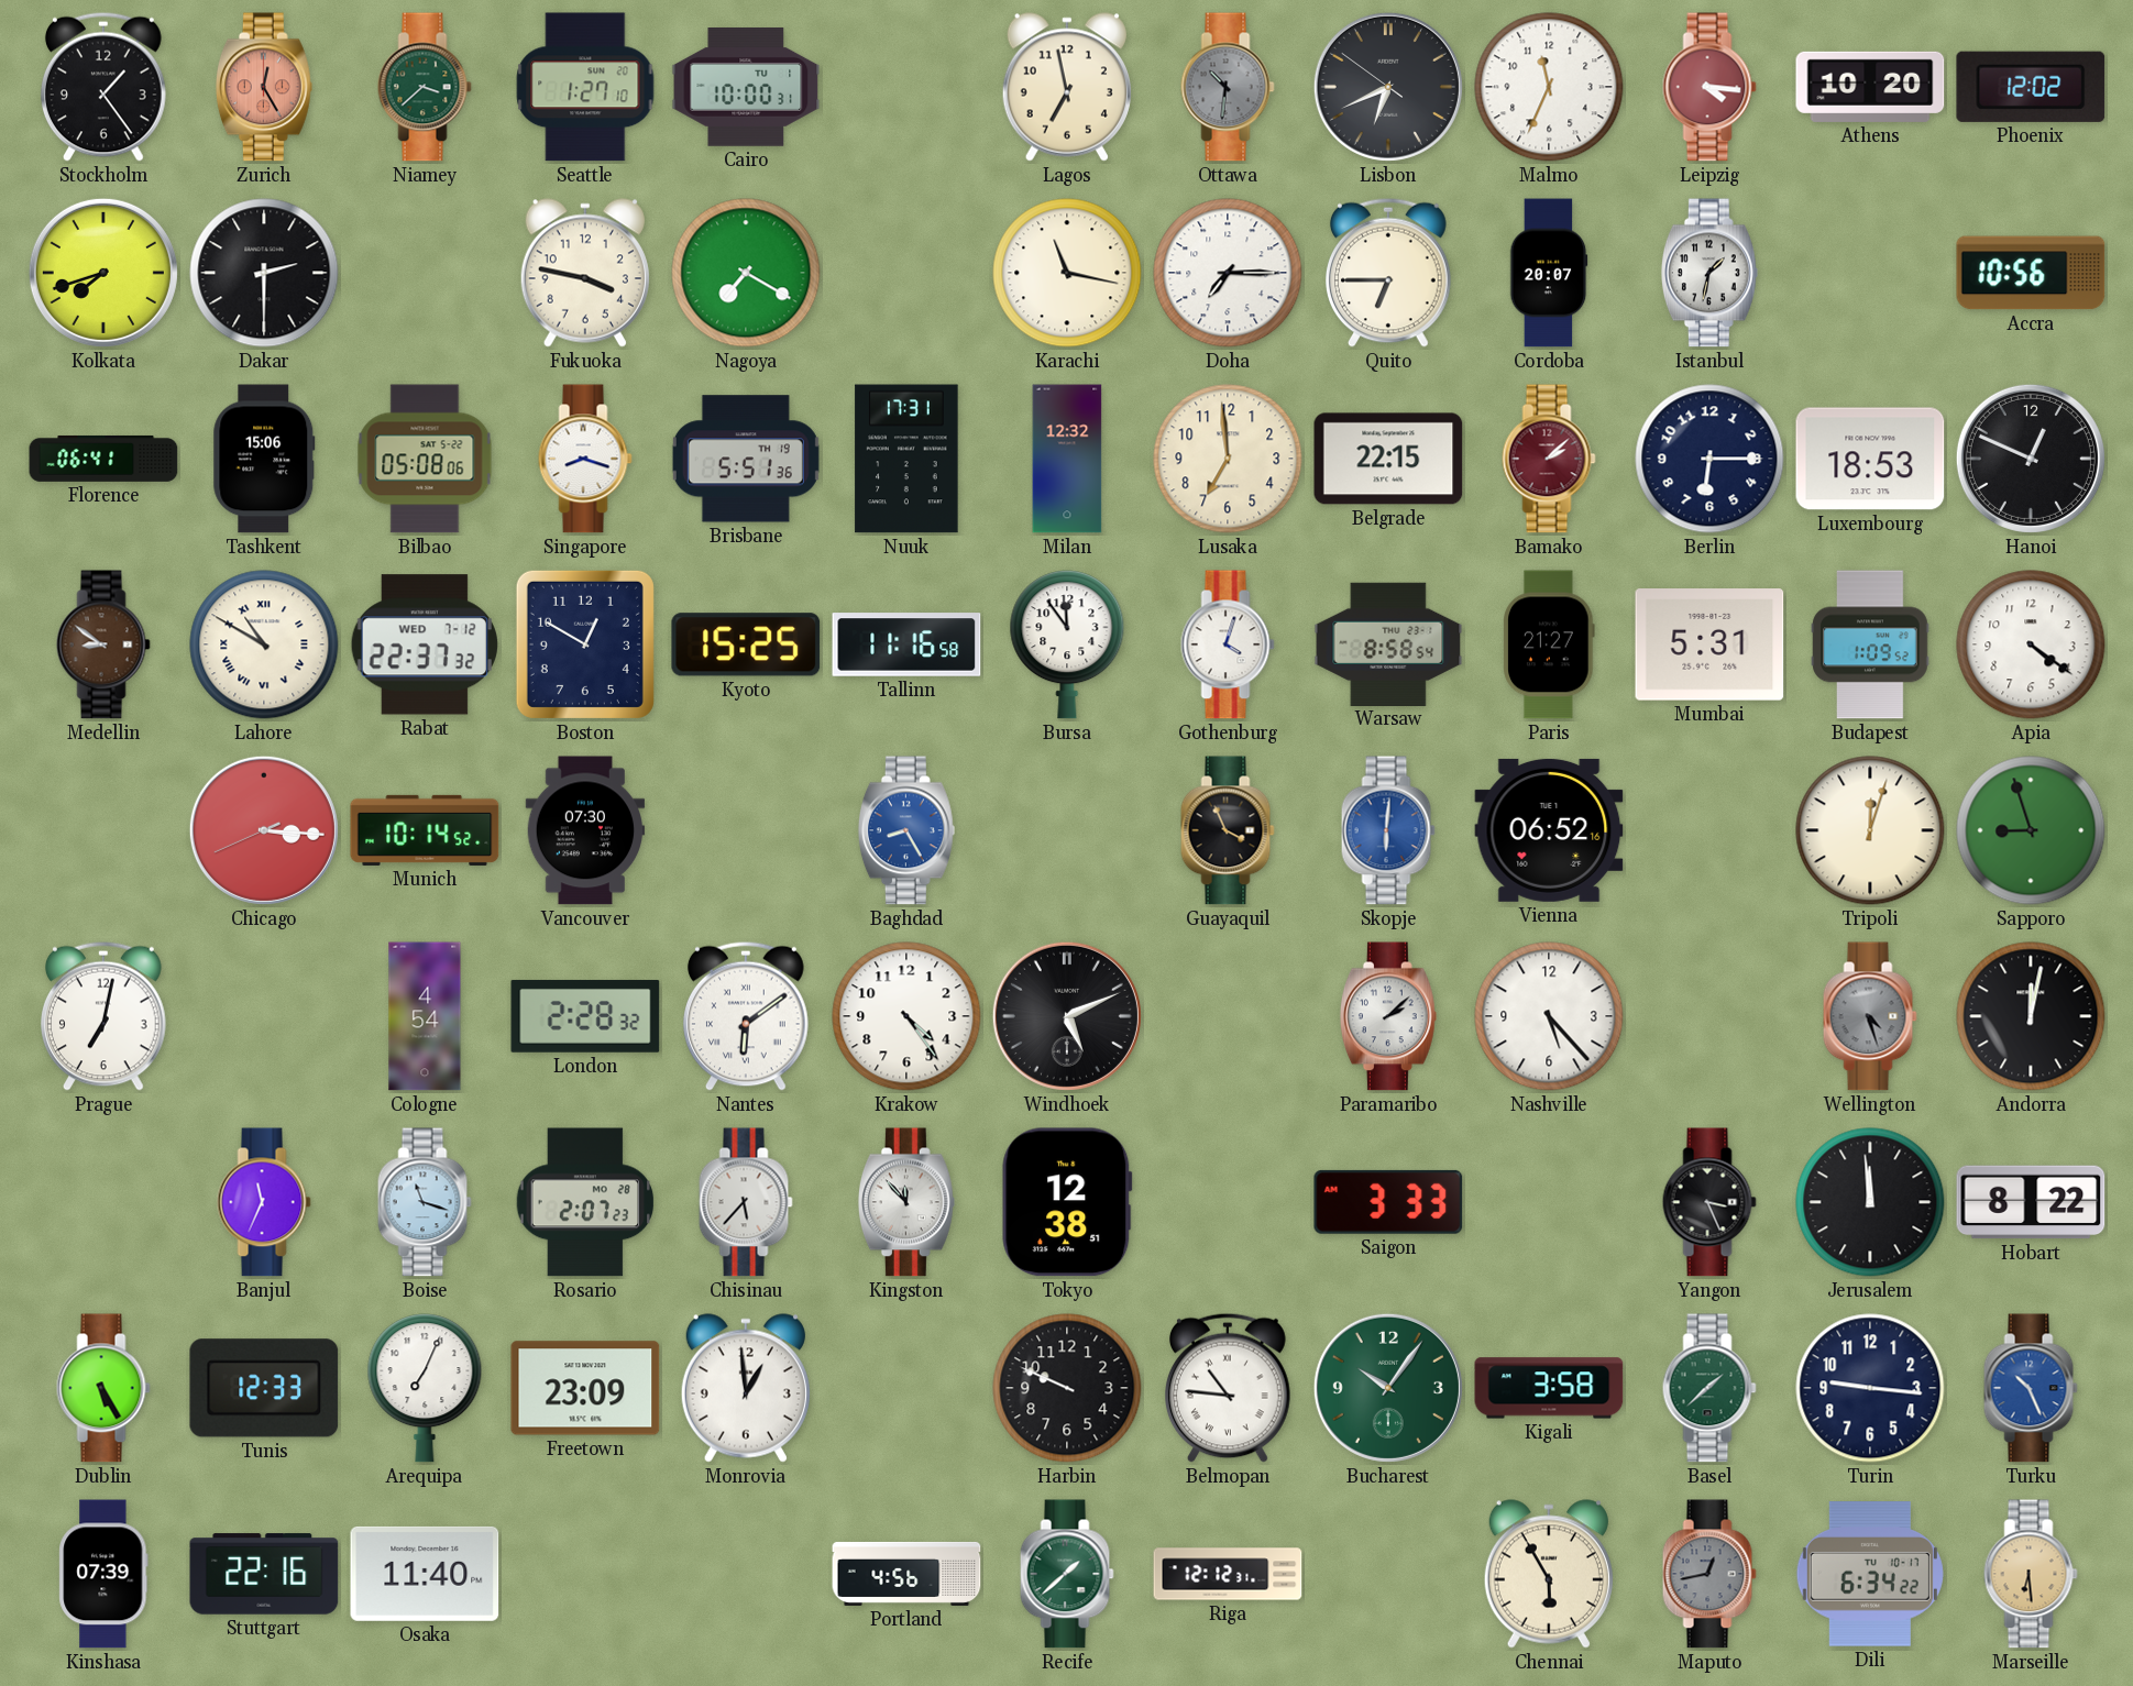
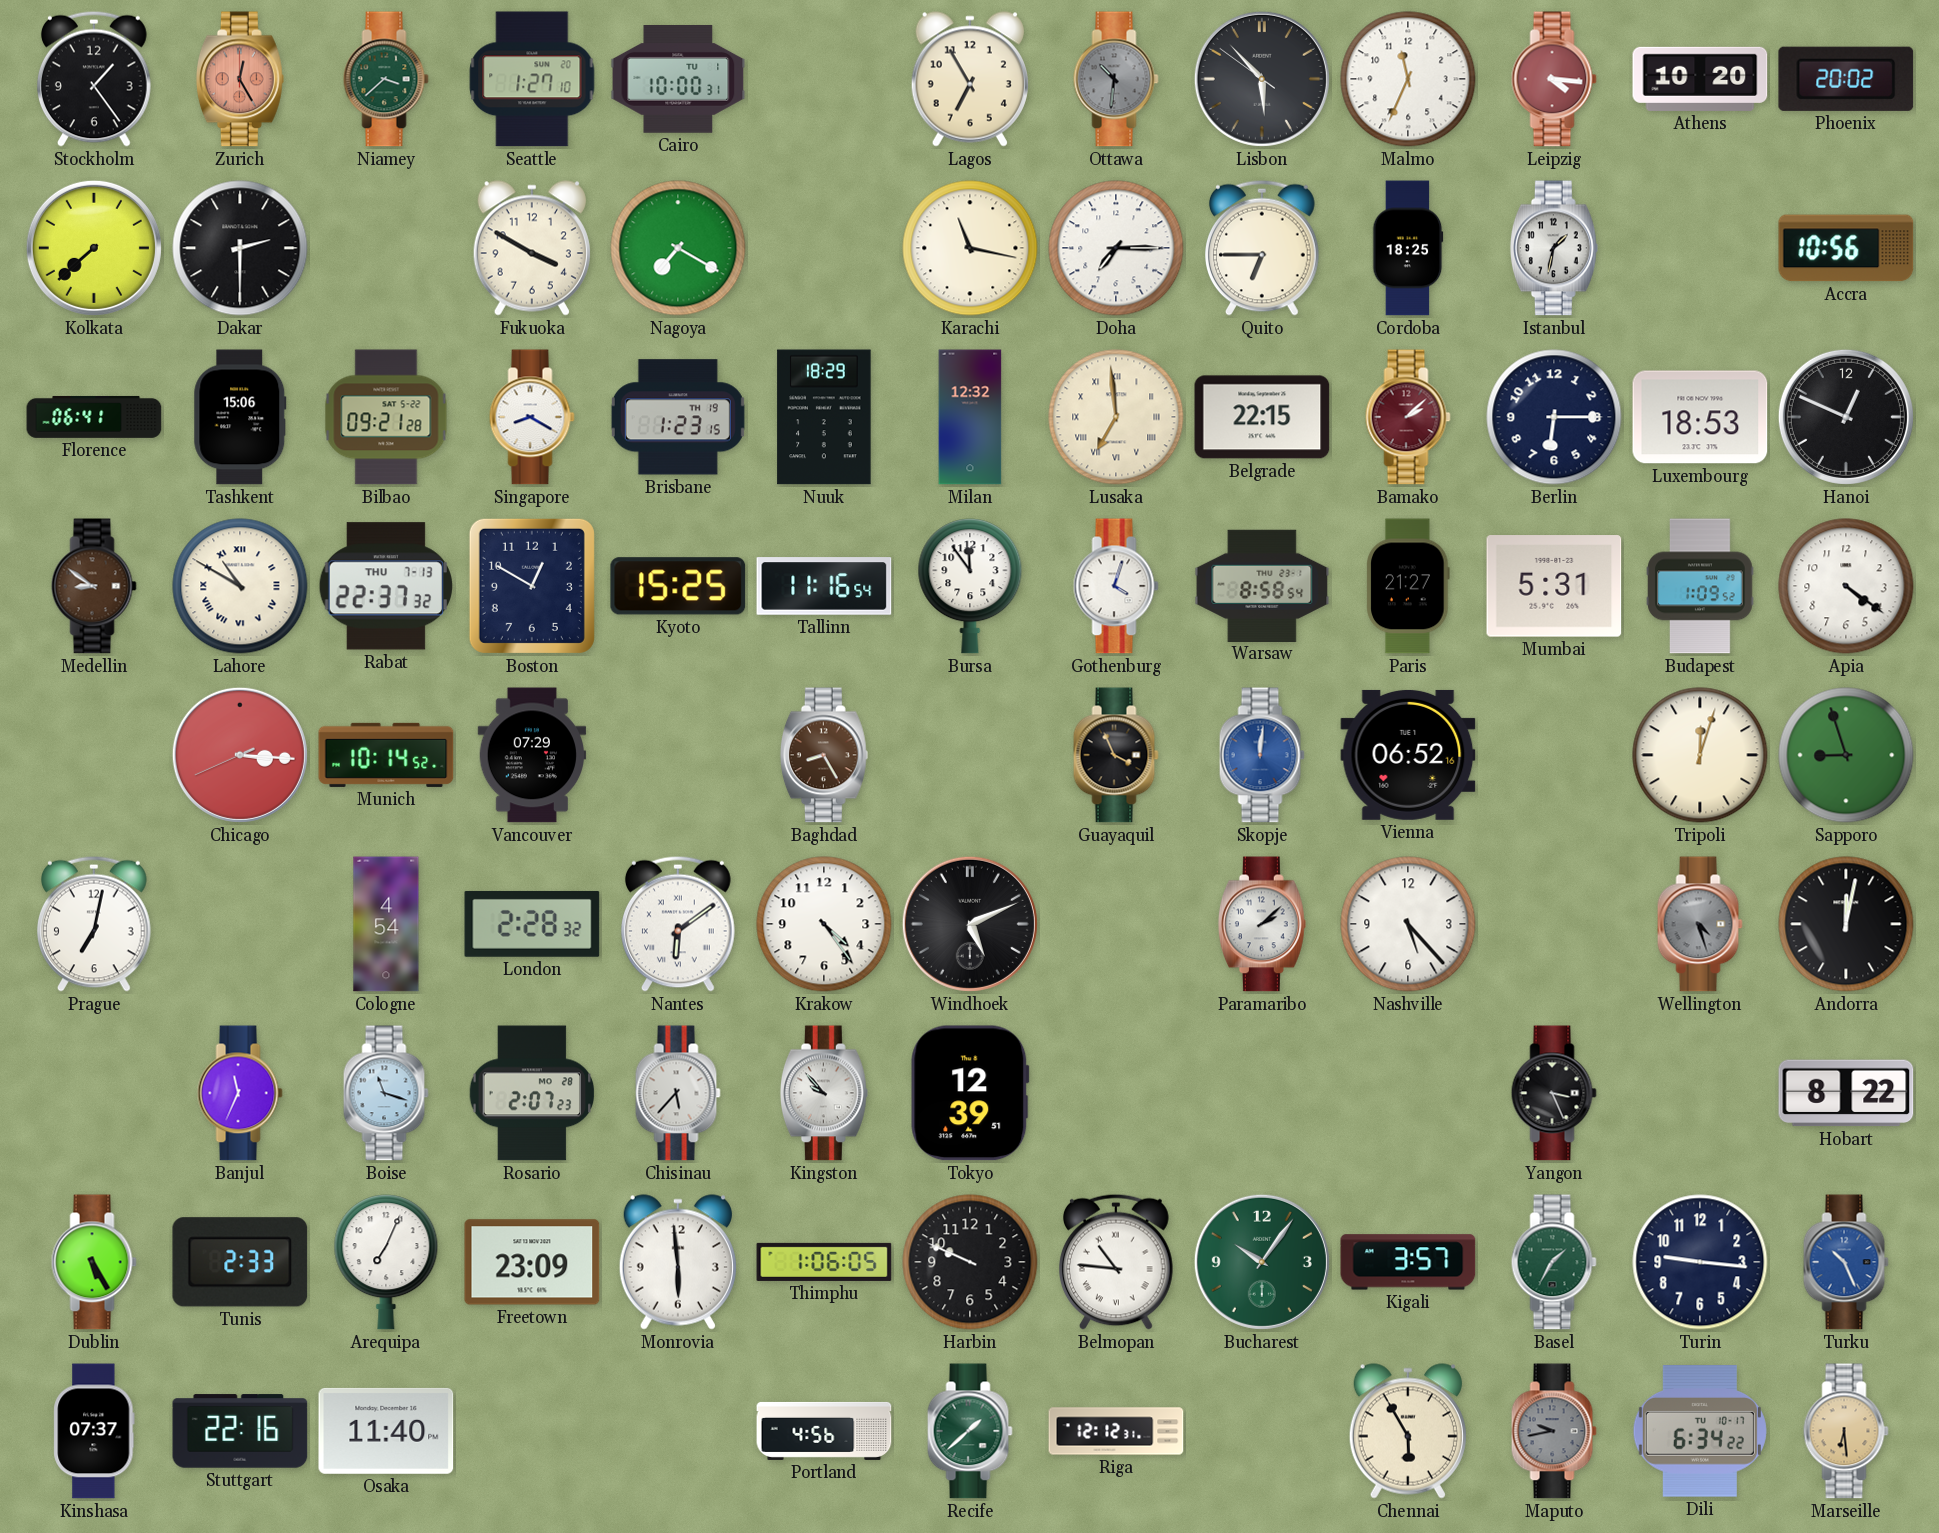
Lagos: 6:58 -> 6:55
Lisbon: 6:40 -> 5:52
Phoenix: 12:02 -> 20:02
Kolkata: 7:42 -> 7:38
Fukuoka: 3:47 -> 3:50
Cordoba: 20:07 -> 18:25
Bilbao: 05:08 -> 09:21
Singapore: 8:18 -> 8:20
Brisbane: 5:51 -> 1:23
Nuuk: 17:31 -> 18:29
Lusaka numerals: Arabic -> Roman
Rabat date: WED 7-12 -> THU 7-13
Tallinn: 11:16:58 -> 11:16:54
Vancouver: 07:30 -> 07:29
Baghdad dial: blue -> brown
Skopje: 6:01 -> 12:01
Kingston: 11:53 -> 9:53
Tokyo: 12:38 -> 12:39
Saigon: 3:33 -> none
Jerusalem: 11:59 -> none
Tunis: 12:33 -> 2:33
Monrovia: 12:59 -> 5:59
Thimphu: none -> 1:06
Kigali: 3:58 -> 3:57
Basel: 1:38 -> 1:35
Kinshasa: 07:39 -> 07:37
Maputo: 12:43 -> 9:43
